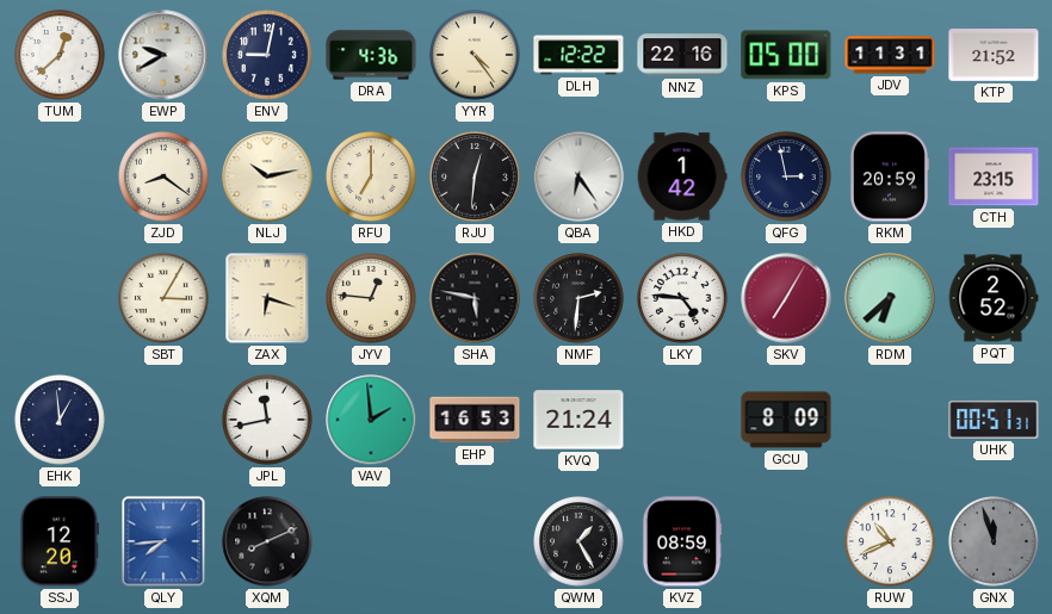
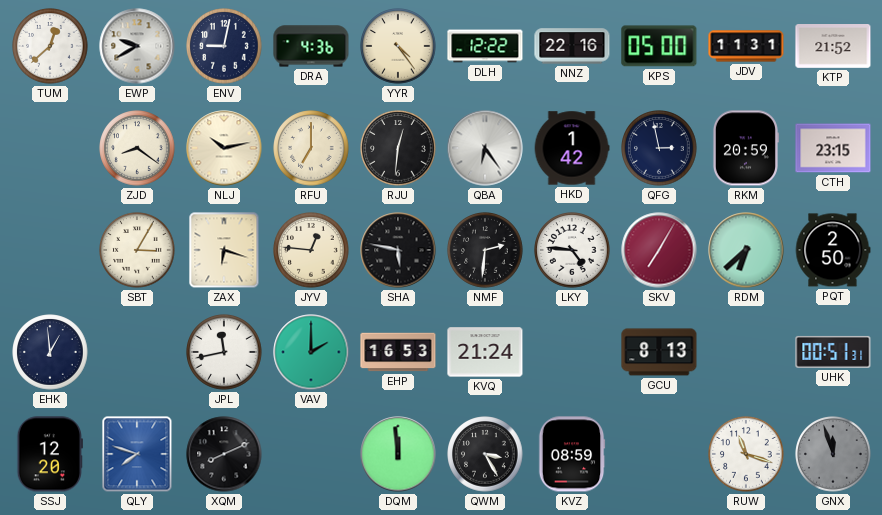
PQT: 2:52 -> 2:50
VAV: 1:59 -> 2:00
GCU: 8:09 -> 8:13
QLY: 7:44 -> 7:48
DQM: none -> 11:59
QWM: 1:25 -> 3:25
RUW: 10:41 -> 11:18
